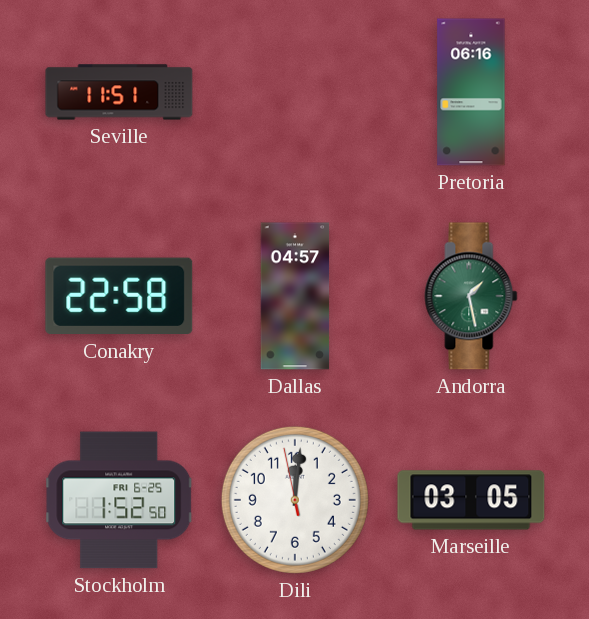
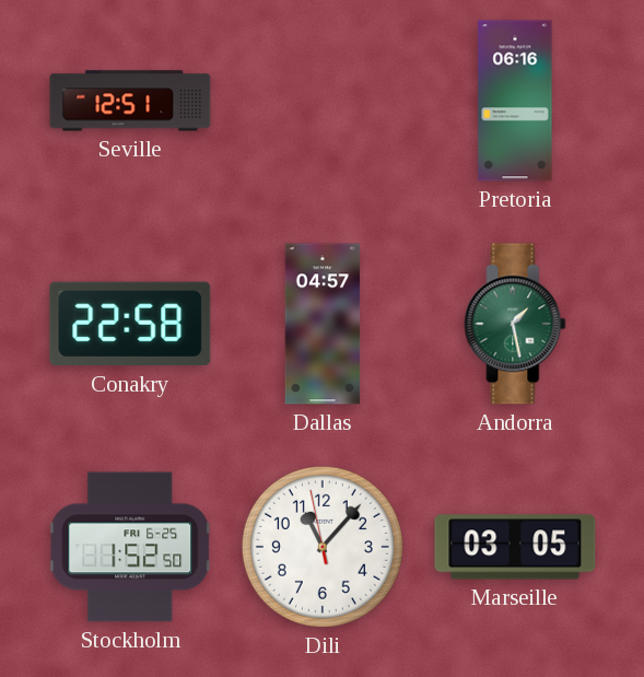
Seville: 11:51 -> 12:51
Dili: 12:00 -> 11:06
